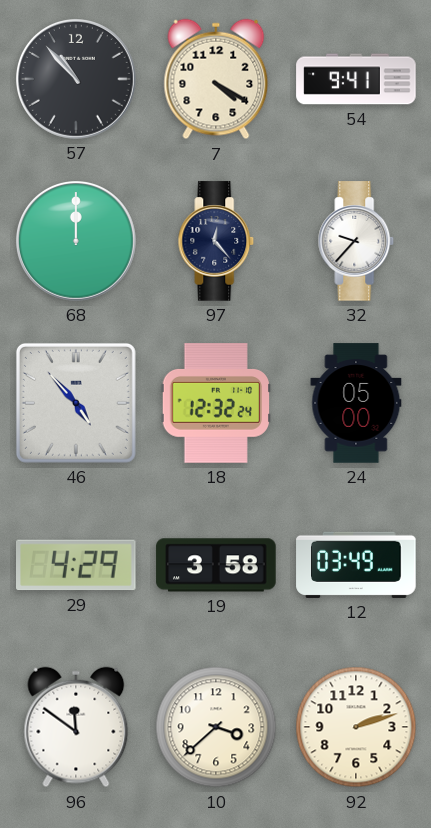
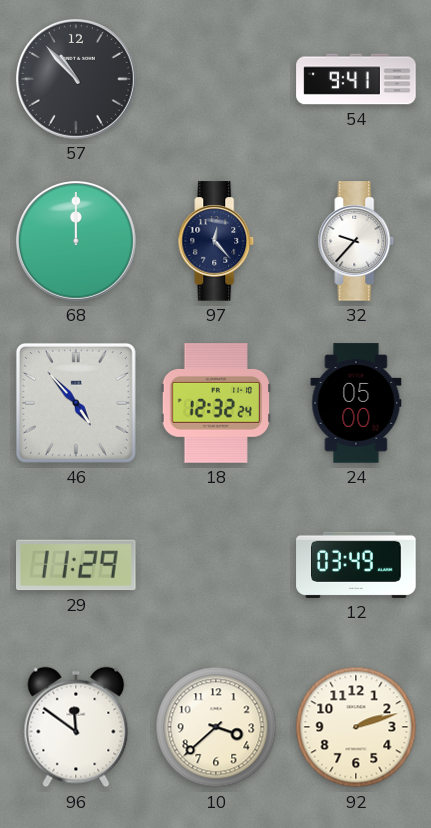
7: 4:20 -> none
29: 4:29 -> 11:29
19: 3:58 -> none
